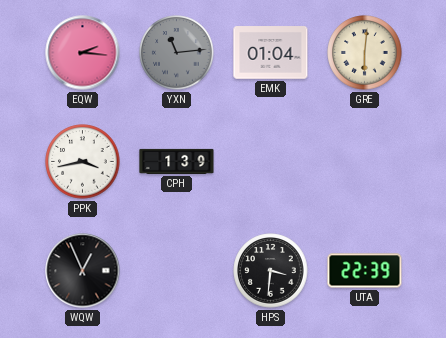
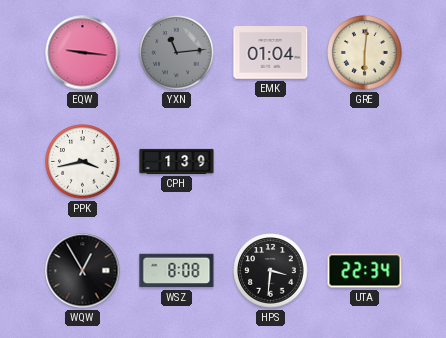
EQW: 2:16 -> 9:16
WQW: 12:56 -> 12:55
WSZ: none -> 8:08
UTA: 22:39 -> 22:34
